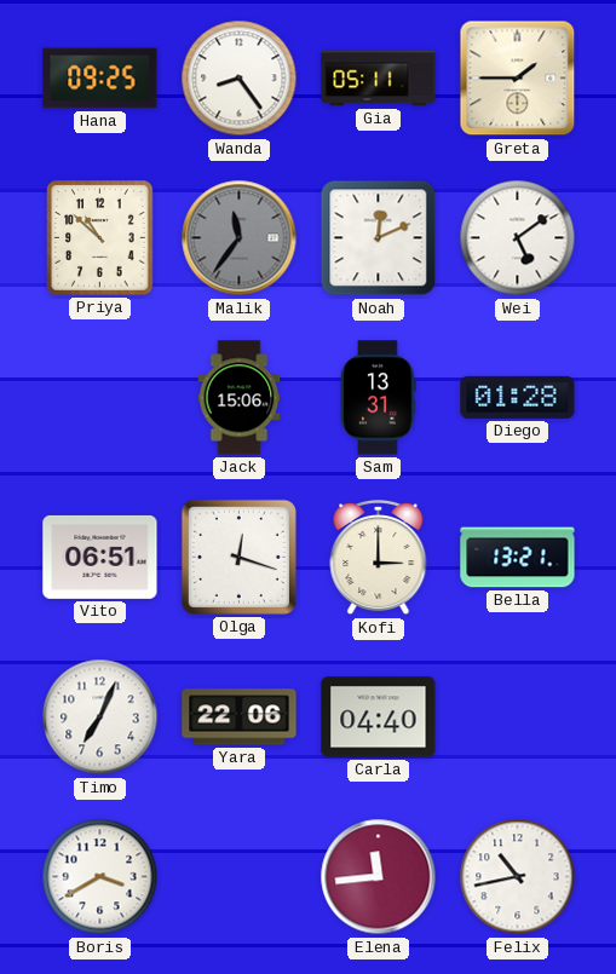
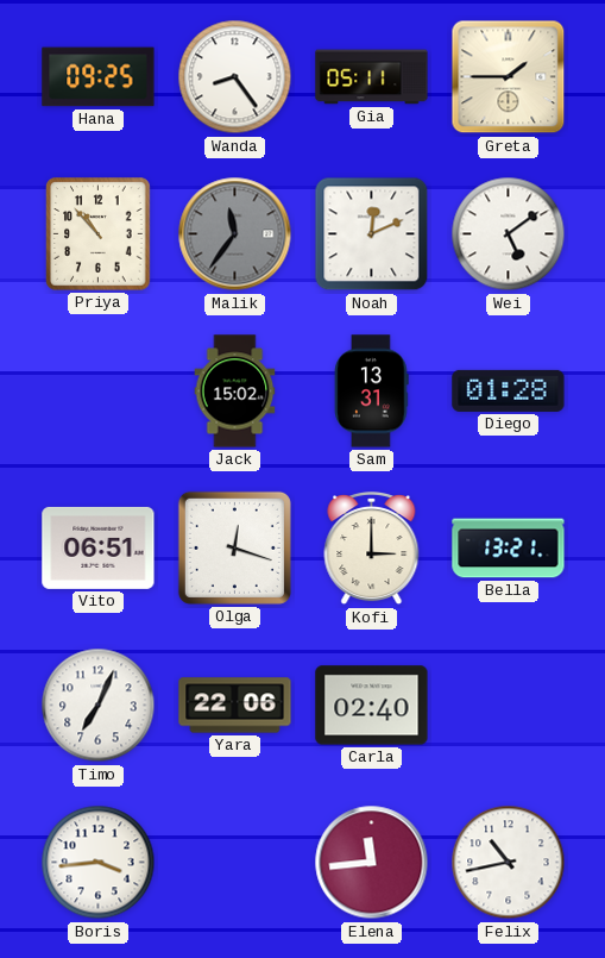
Priya: 10:52 -> 10:53
Jack: 15:06 -> 15:02
Carla: 04:40 -> 02:40
Boris: 3:40 -> 3:44
